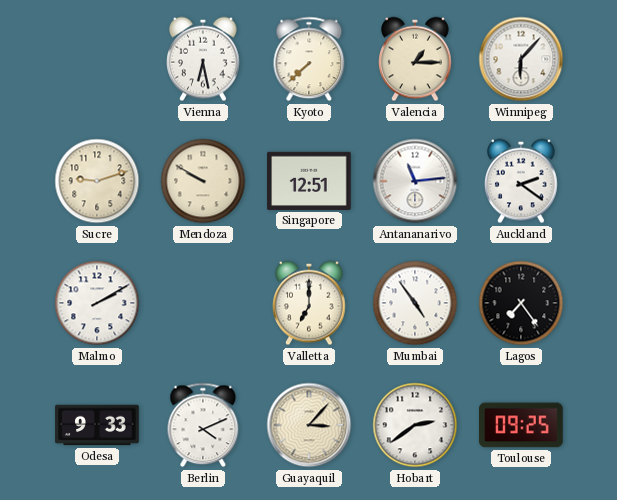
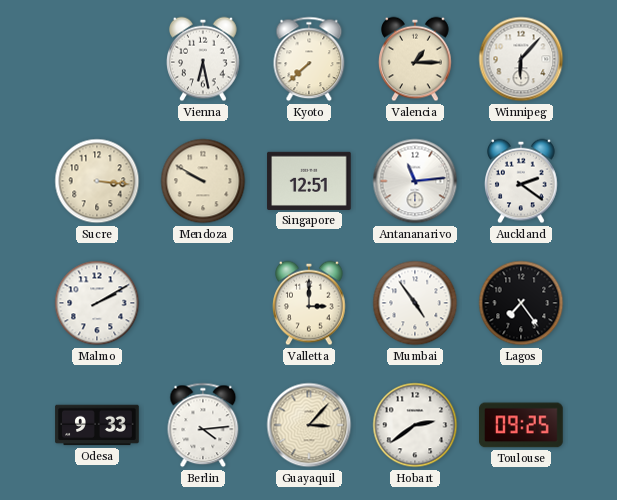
Sucre: 9:12 -> 3:16
Valletta: 7:00 -> 3:00
Berlin: 4:11 -> 4:14
